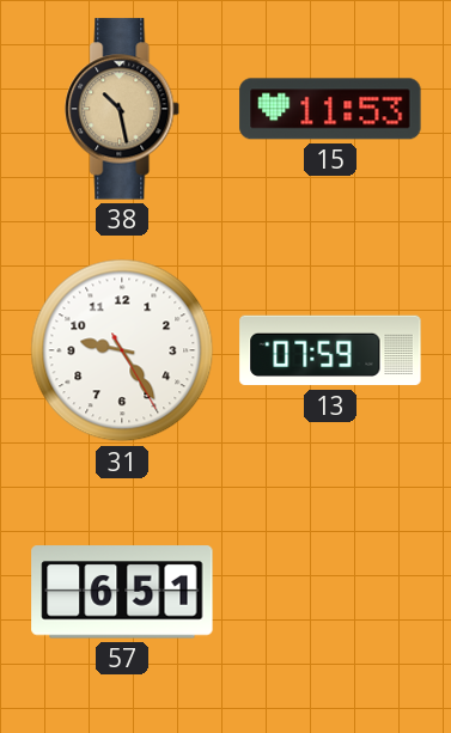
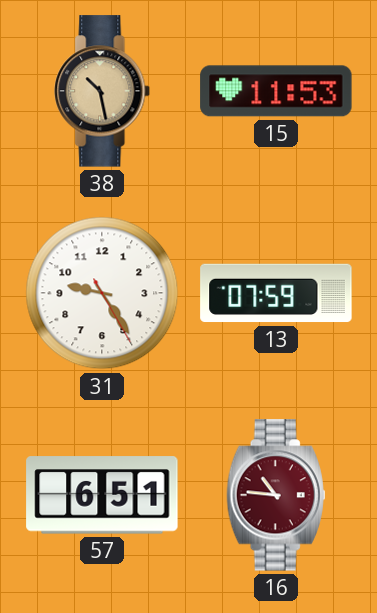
16: none -> 10:46
